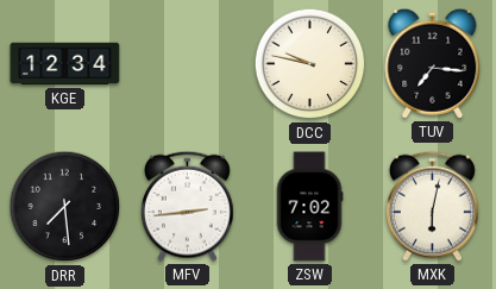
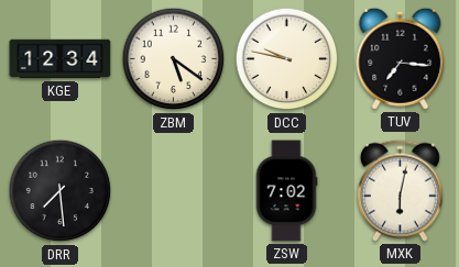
ZBM: none -> 5:21
MFV: 2:44 -> none
